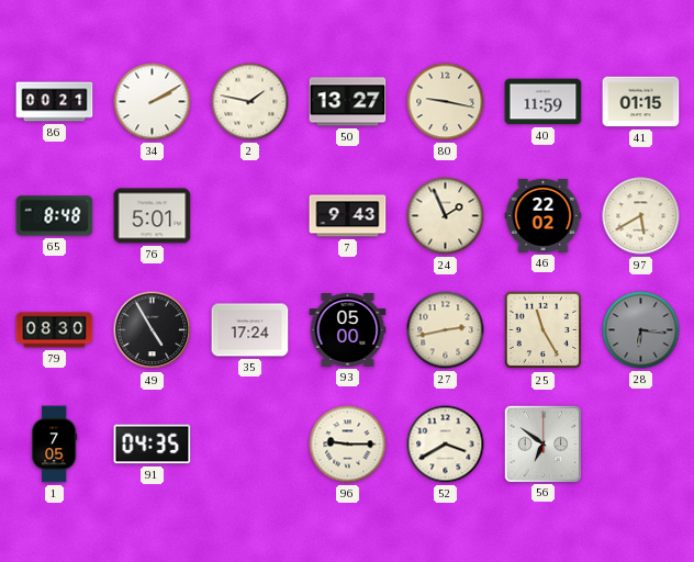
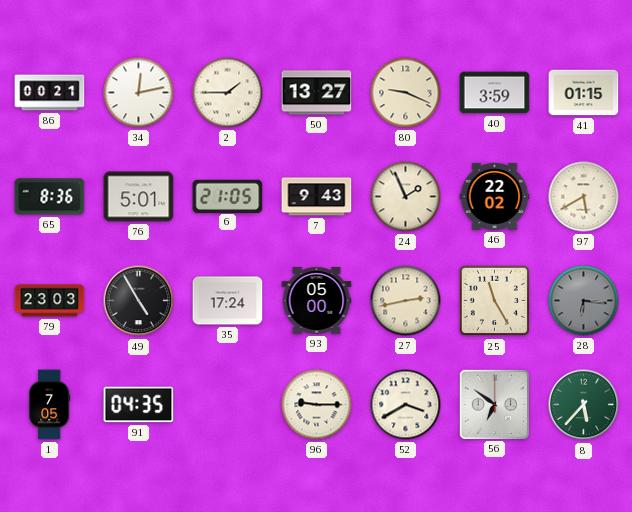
34: 2:10 -> 12:13
2: 1:47 -> 1:45
80: 9:17 -> 9:19
40: 11:59 -> 3:59
65: 8:48 -> 8:36
6: none -> 21:05
79: 08:30 -> 23:03
8: none -> 5:37
